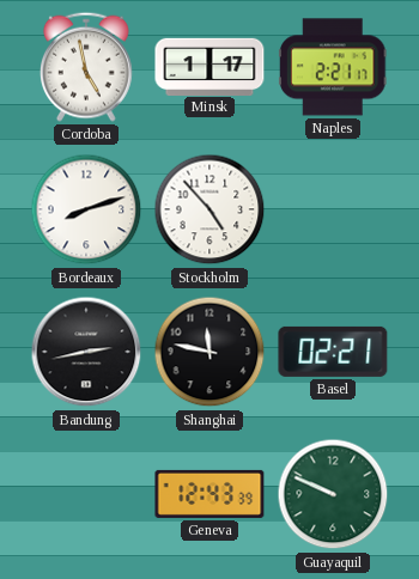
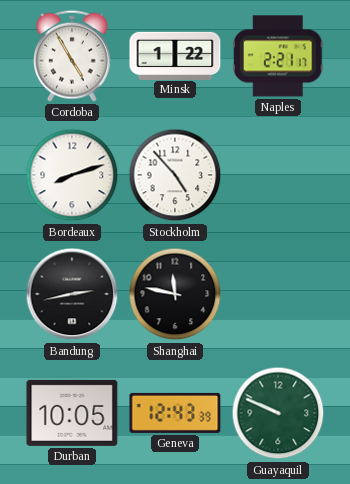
Cordoba: 4:58 -> 4:55
Minsk: 1:17 -> 1:22
Basel: 02:21 -> none
Durban: none -> 10:05
